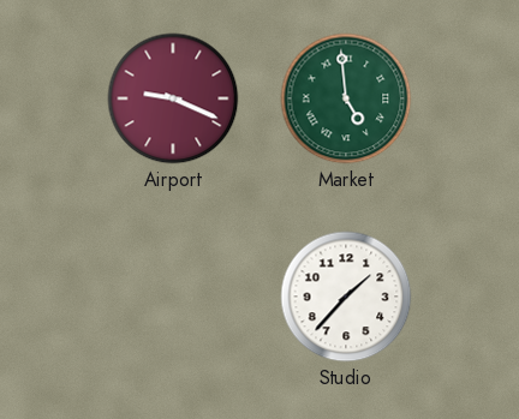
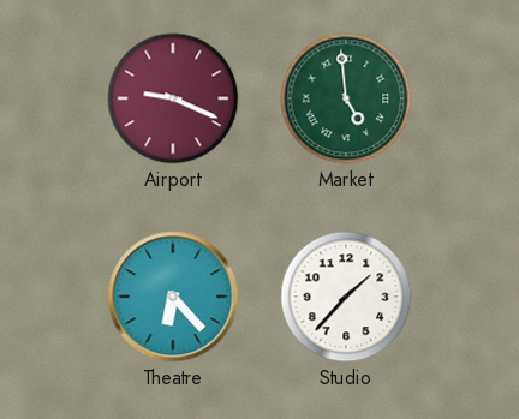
Theatre: none -> 6:23
